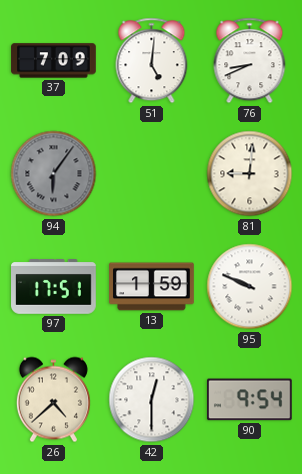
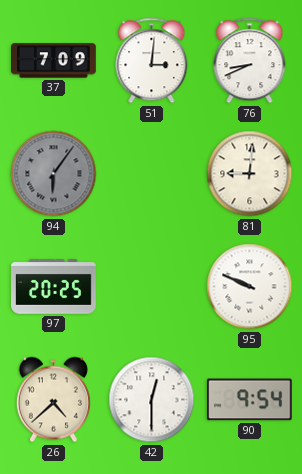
51: 5:01 -> 3:01
97: 17:51 -> 20:25
13: 1:59 -> none
